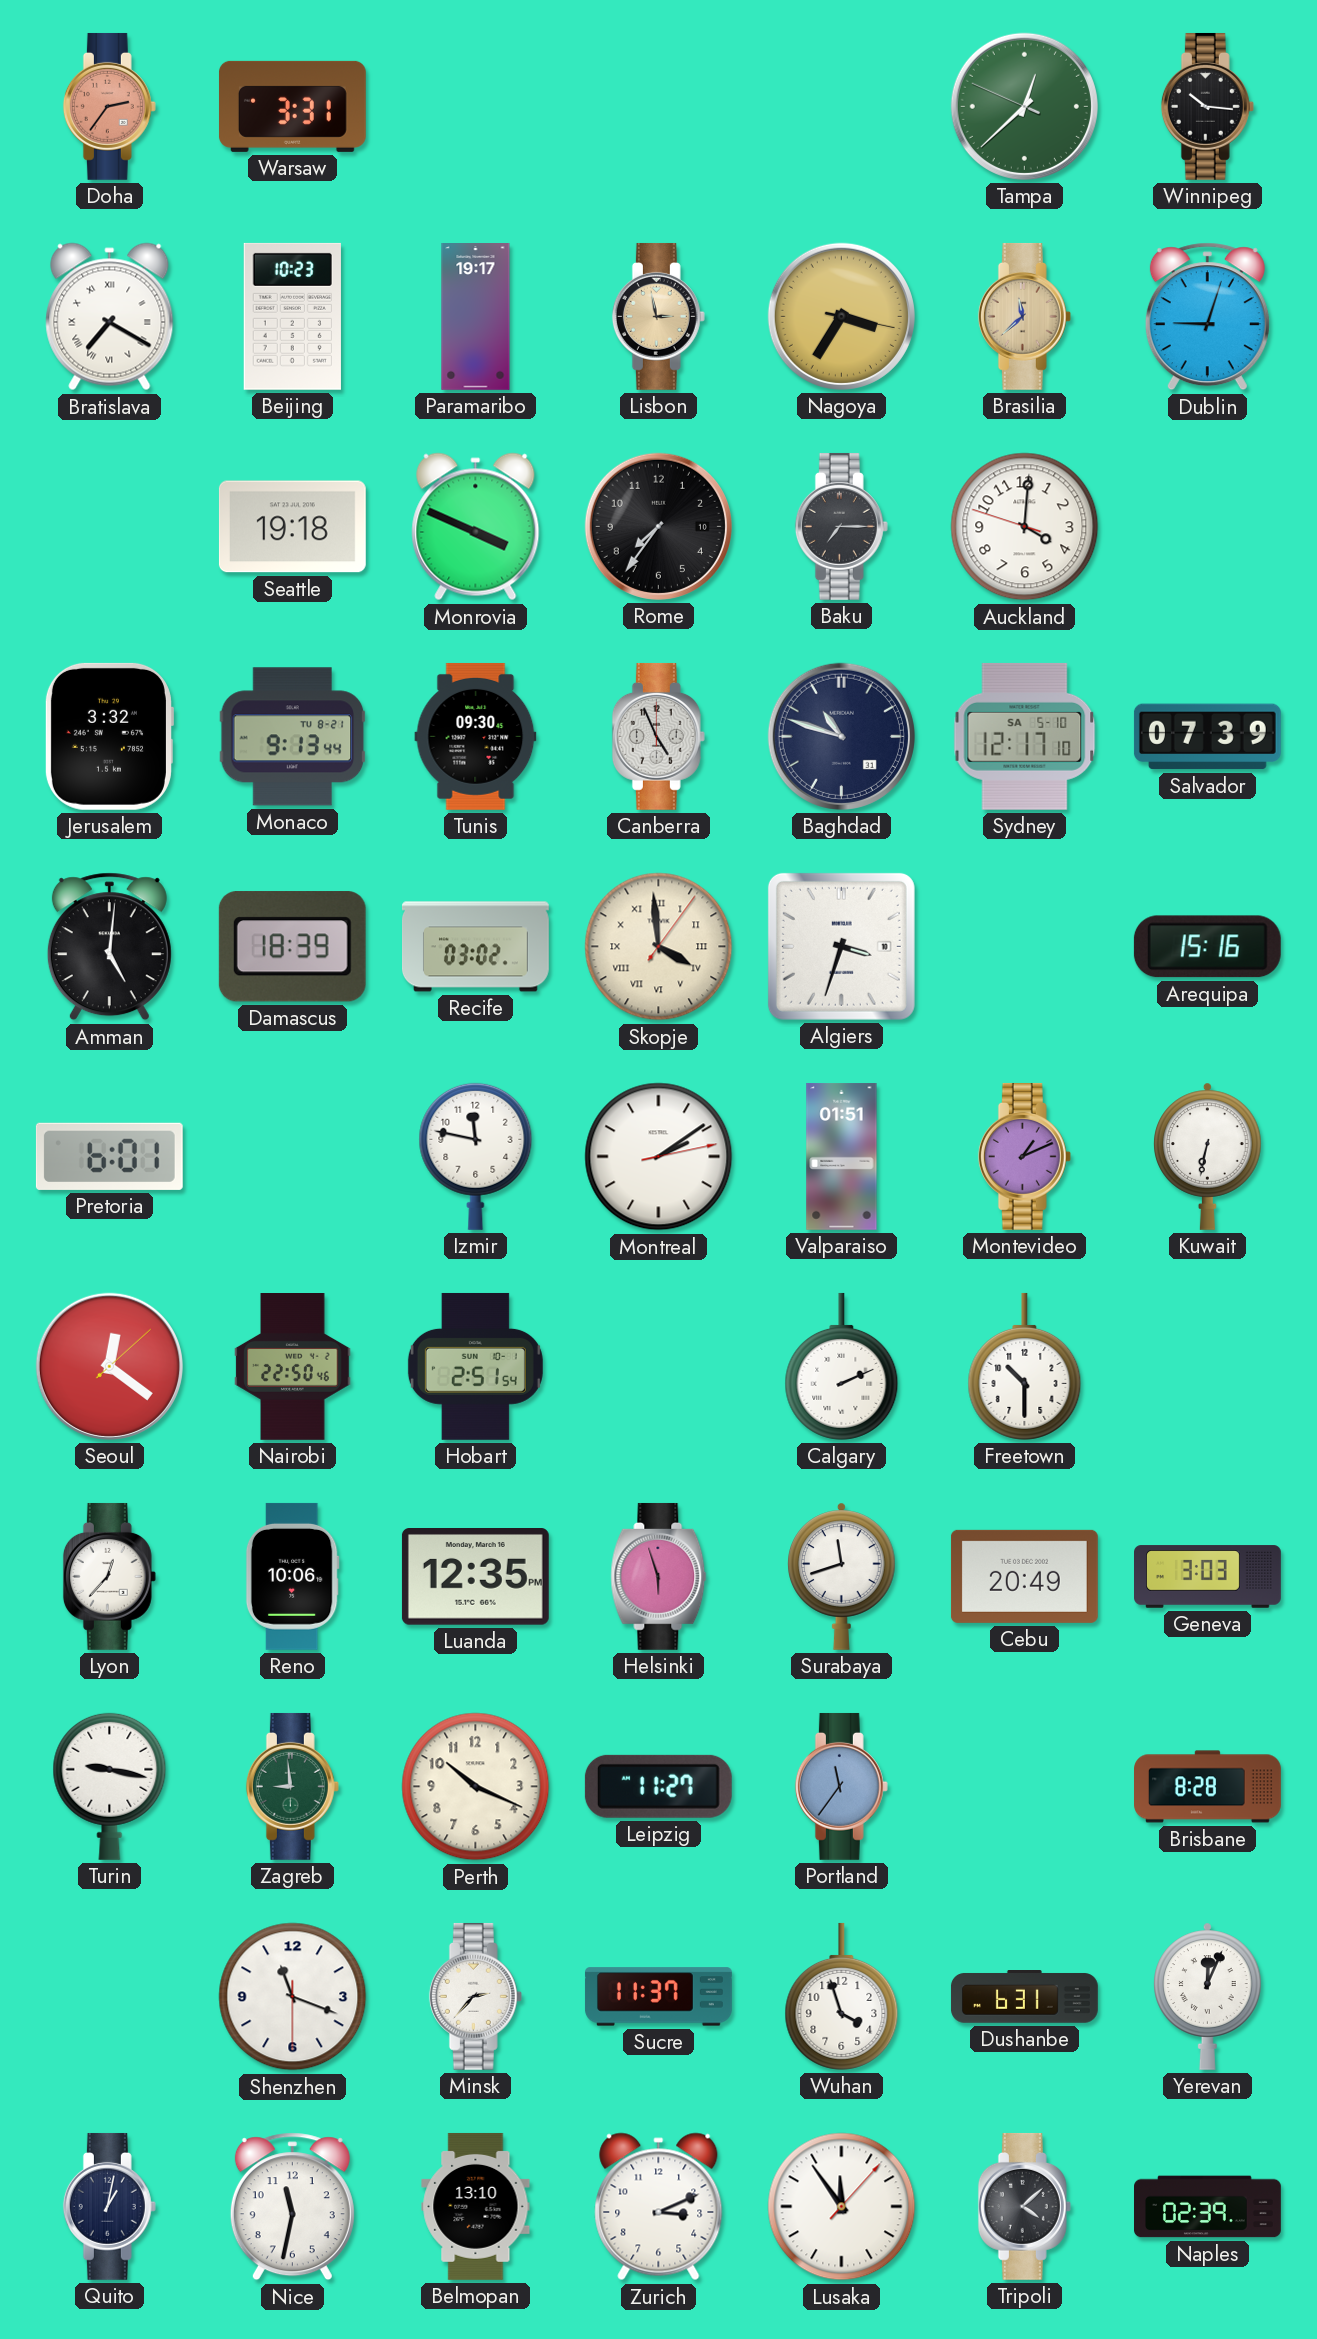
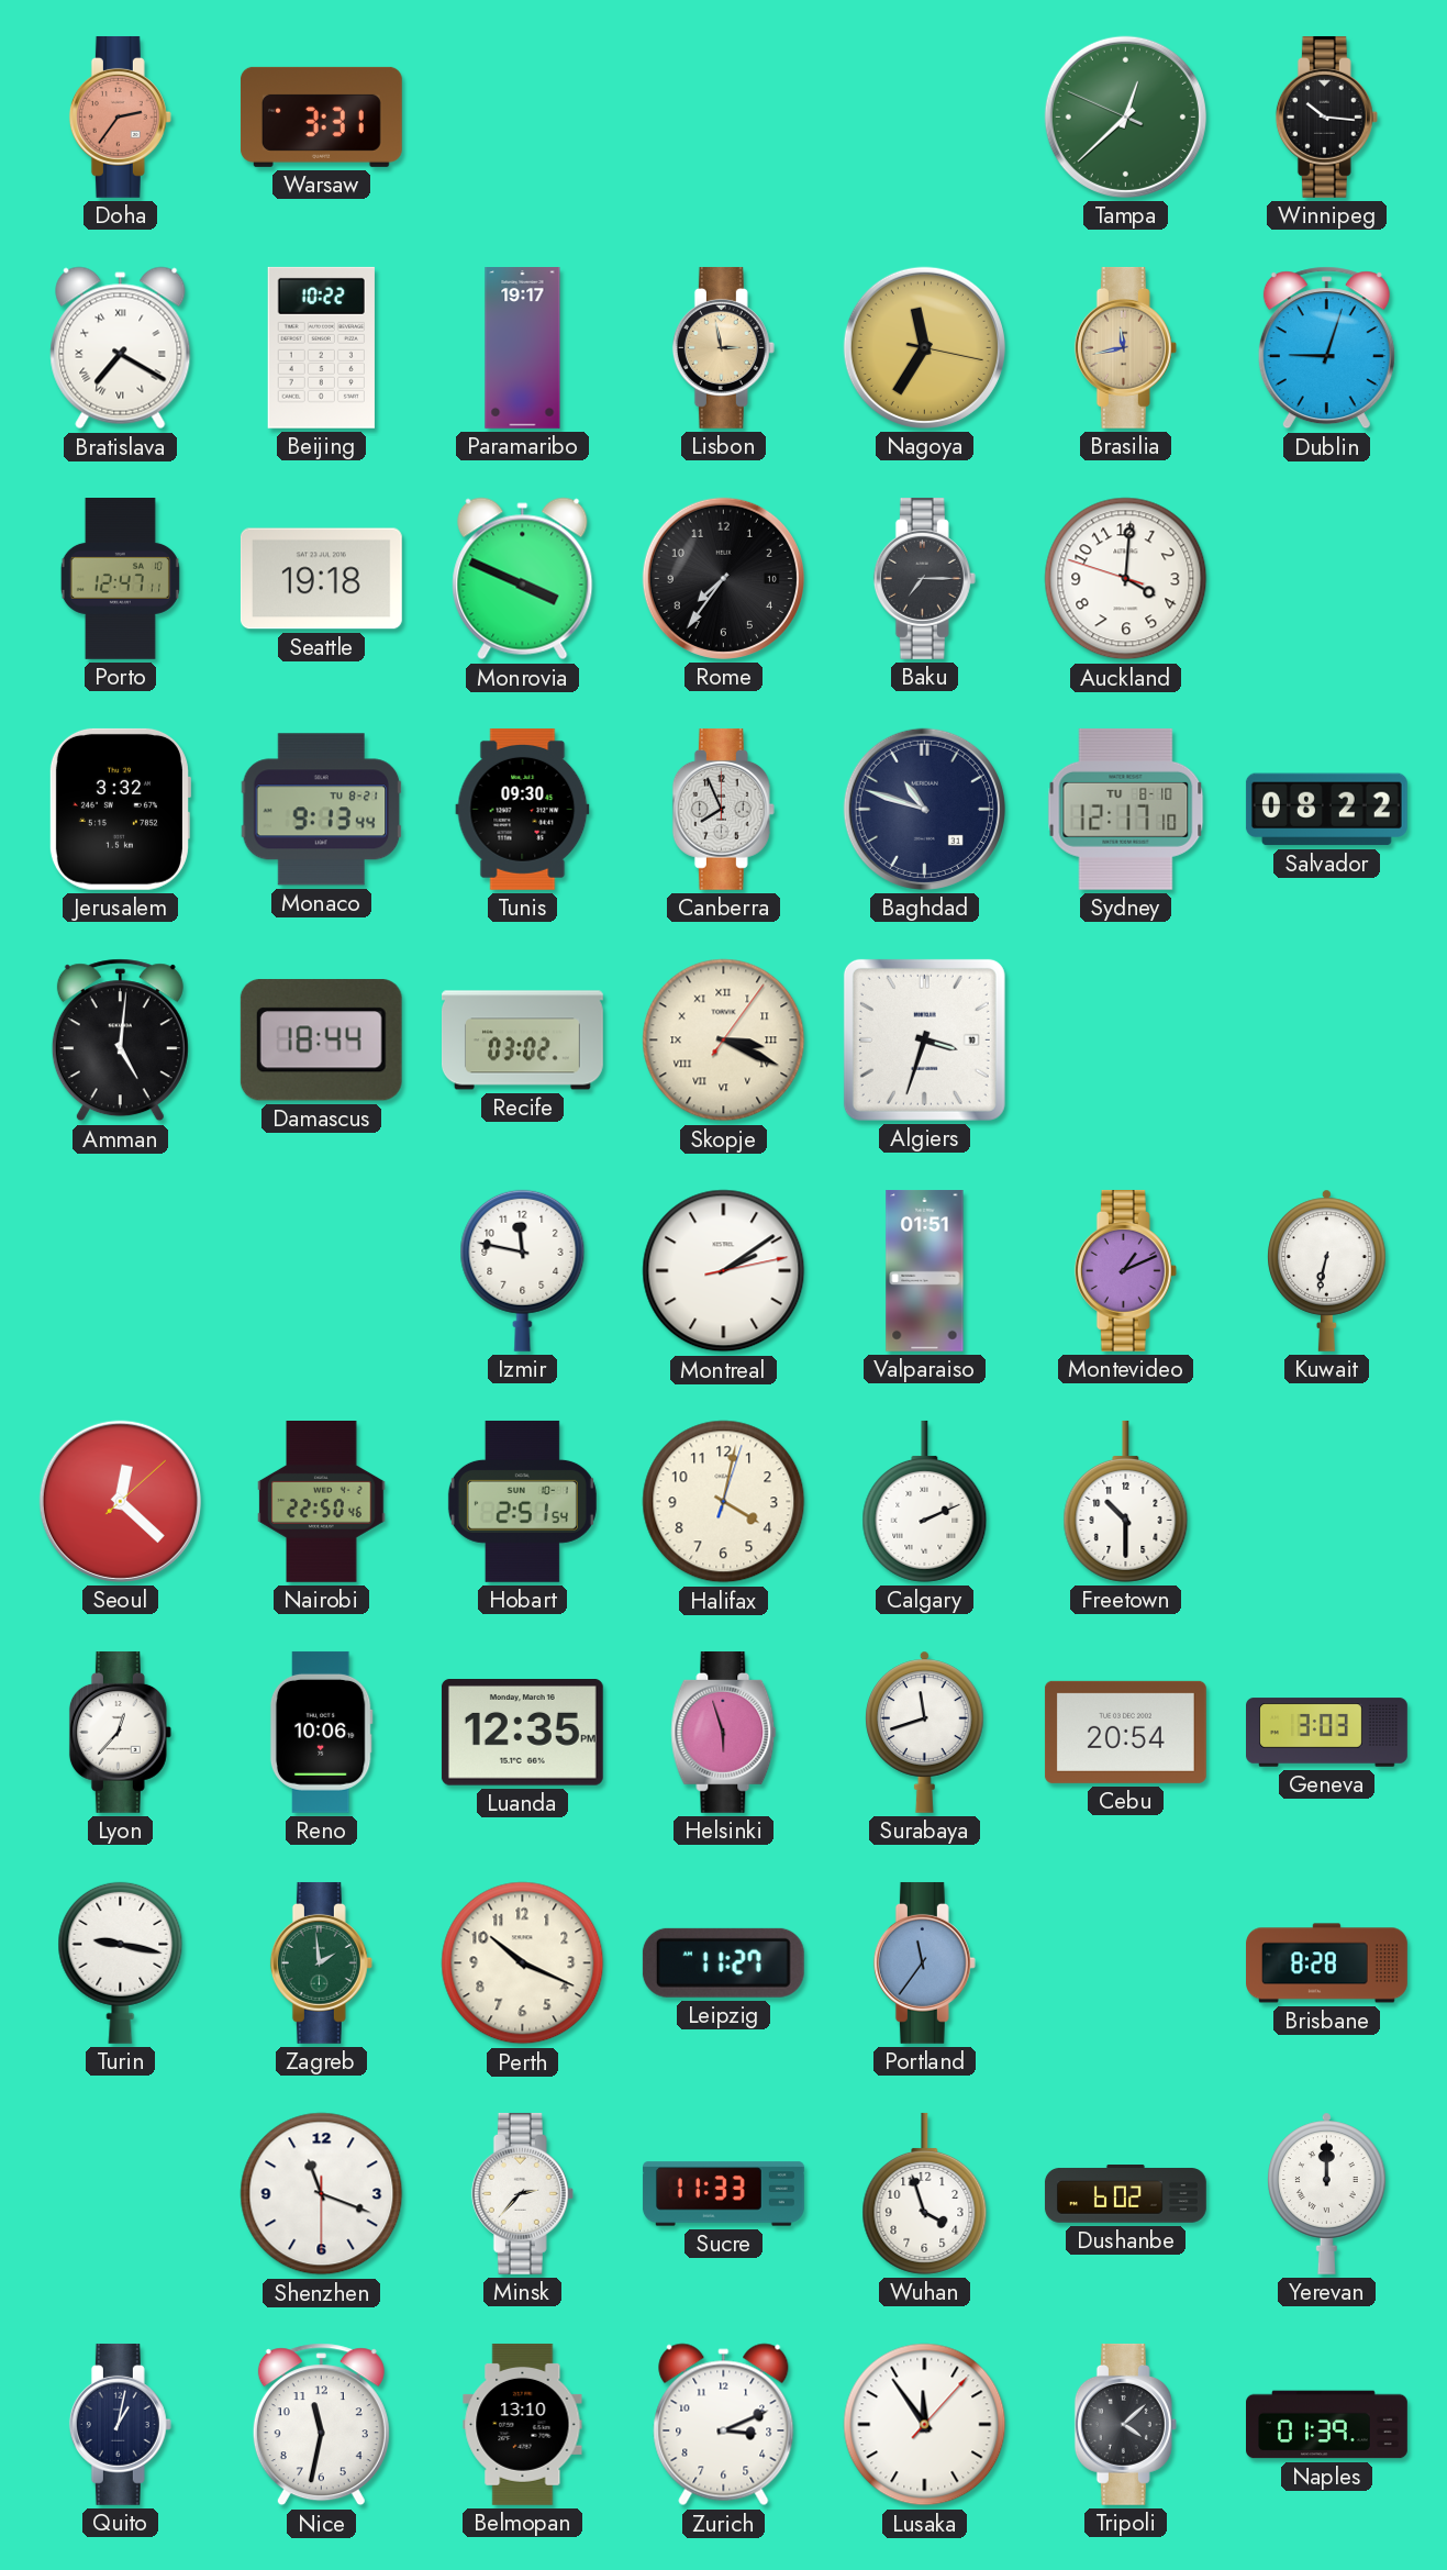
Beijing: 10:23 -> 10:22
Nagoya: 3:35 -> 11:35
Brasilia: 11:38 -> 11:43
Porto: none -> 12:47
Canberra: 4:56 -> 7:56
Sydney date: SA 5-10 -> TU 8-10
Salvador: 07:39 -> 08:22
Damascus: 18:39 -> 18:44
Skopje: 3:59 -> 3:19
Arequipa: 15:16 -> none
Pretoria: 6:01 -> none
Seoul: 12:21 -> 12:22
Halifax: none -> 4:02
Cebu: 20:49 -> 20:54
Zagreb: 8:59 -> 1:59
Sucre: 11:37 -> 11:33
Dushanbe: 6:31 -> 6:02
Yerevan: 12:04 -> 12:00
Naples: 02:39 -> 01:39
